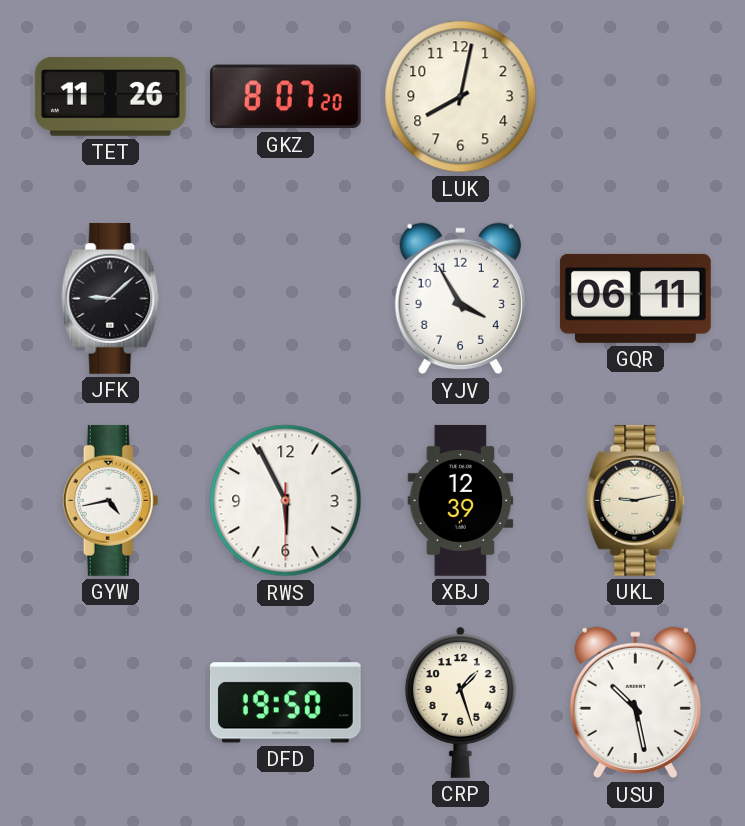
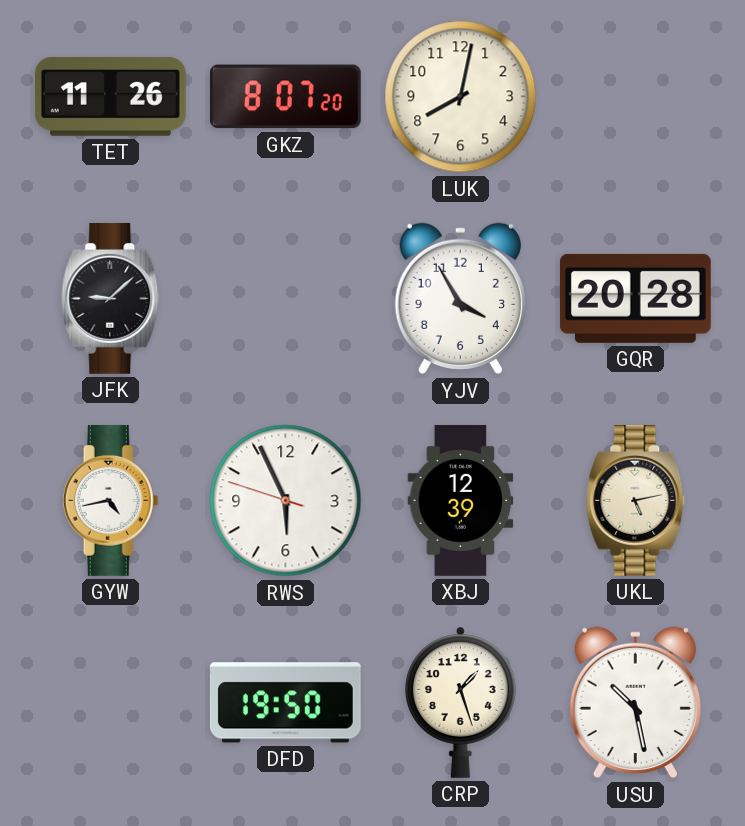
GQR: 06:11 -> 20:28
RWS: 5:55:30 -> 5:55:48
UKL: 9:13 -> 5:13
